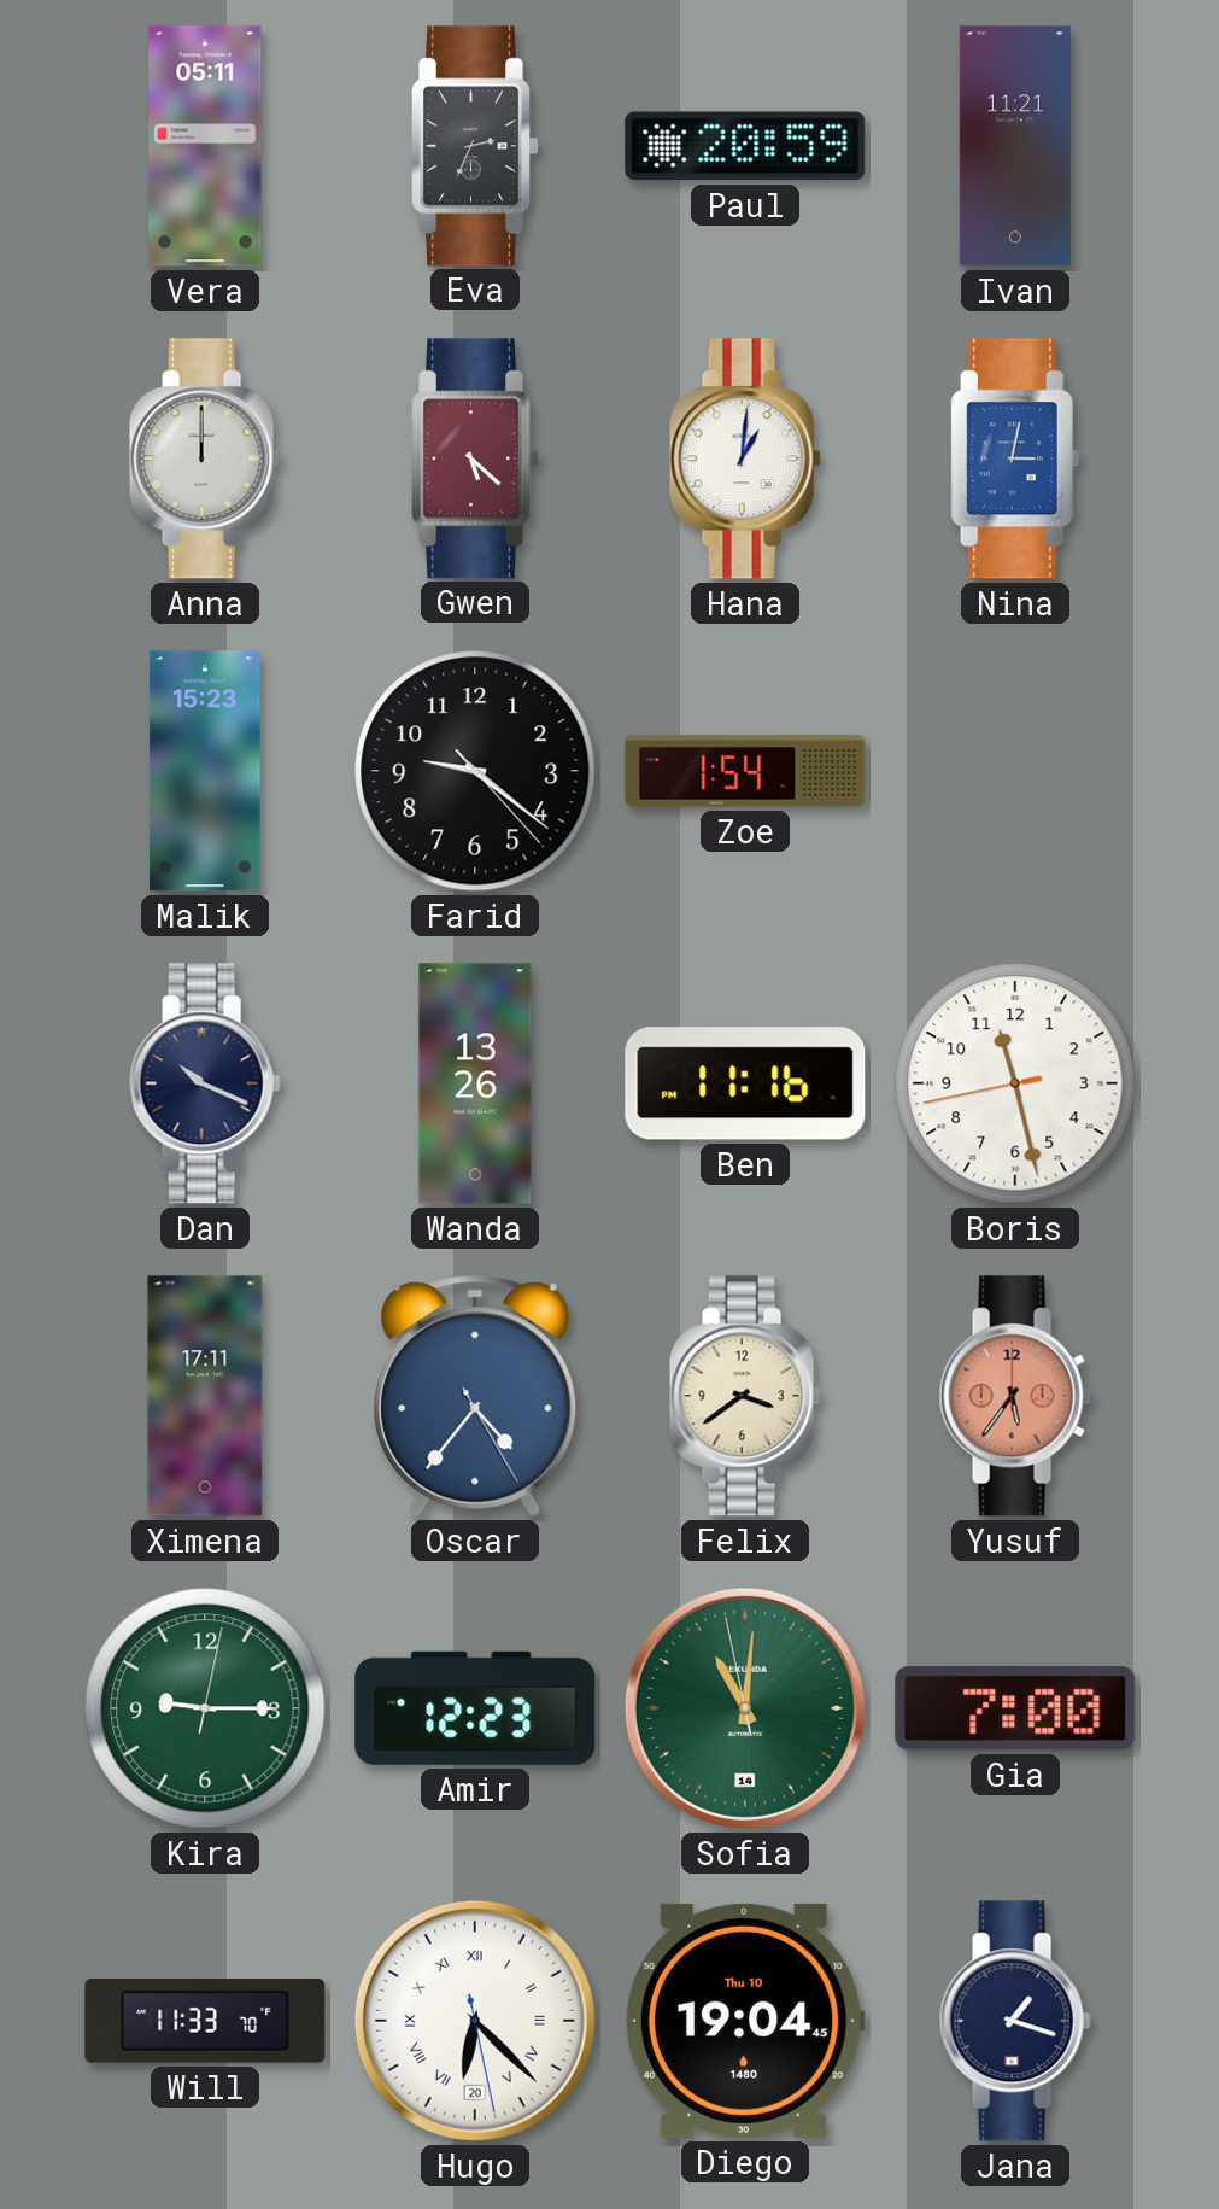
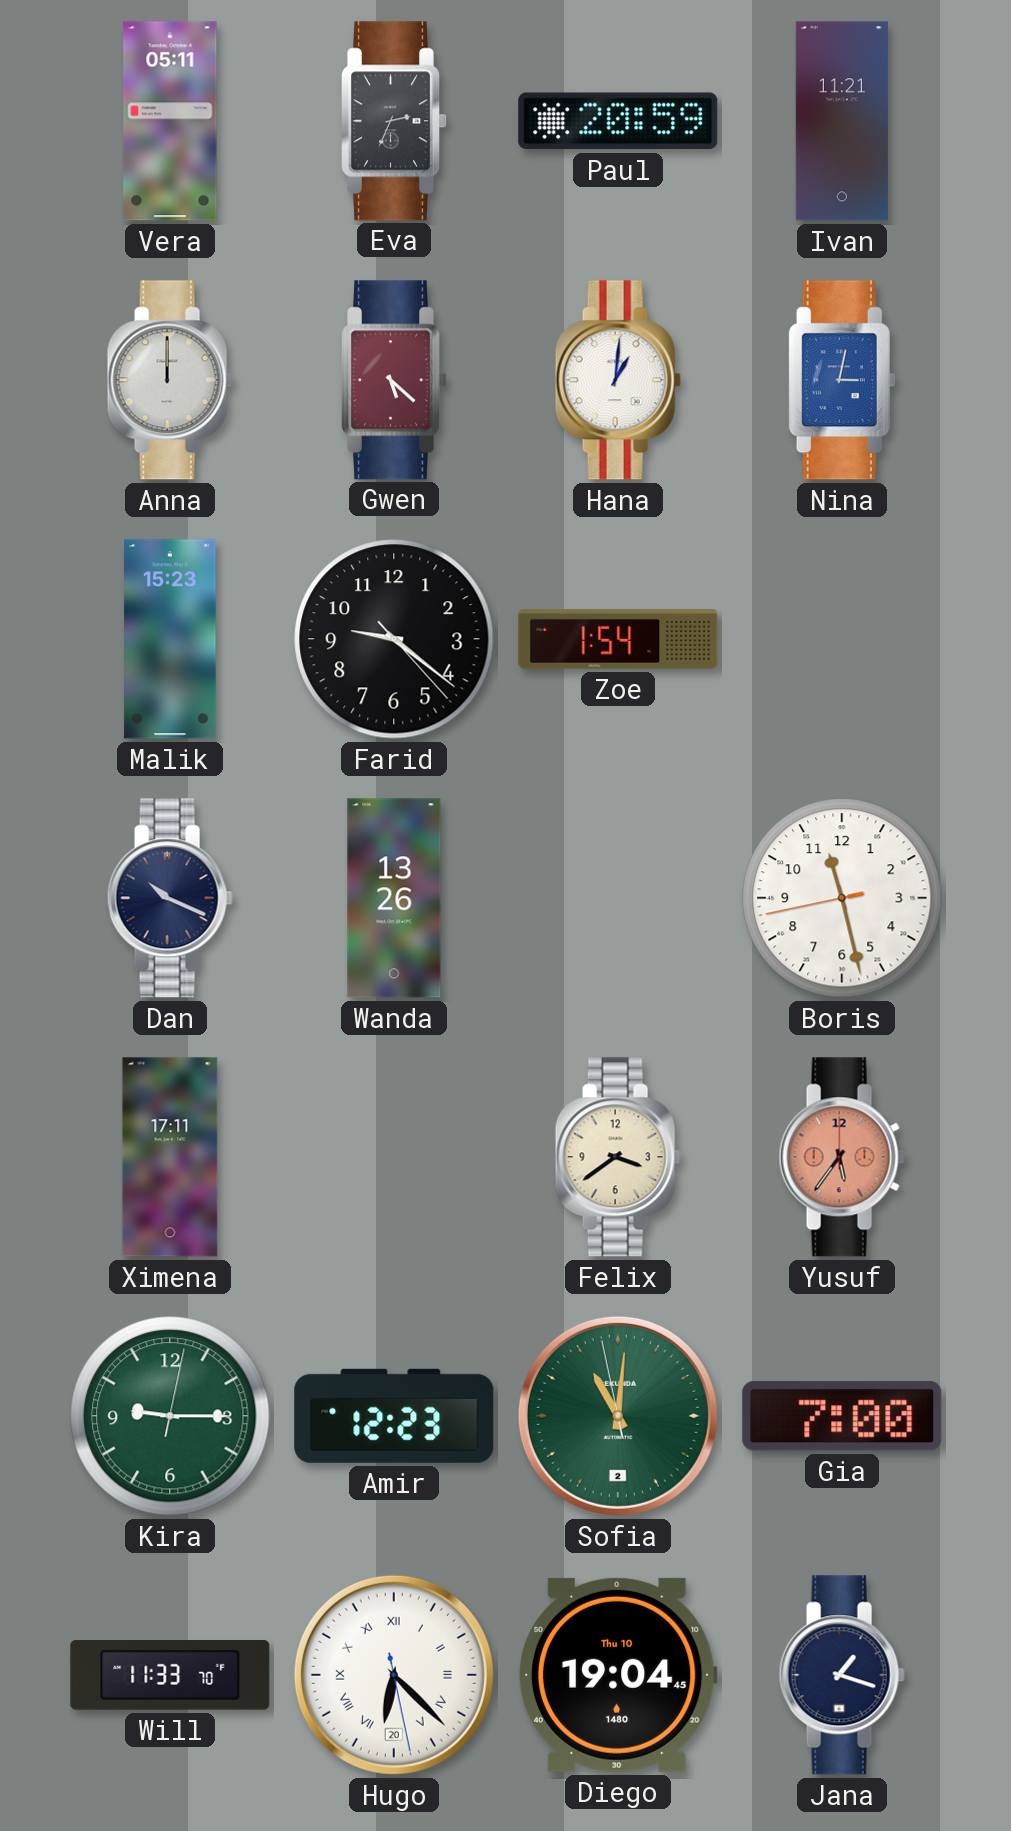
Ben: 11:16 -> none
Oscar: 4:36 -> none
Sofia date: 14 -> 2
